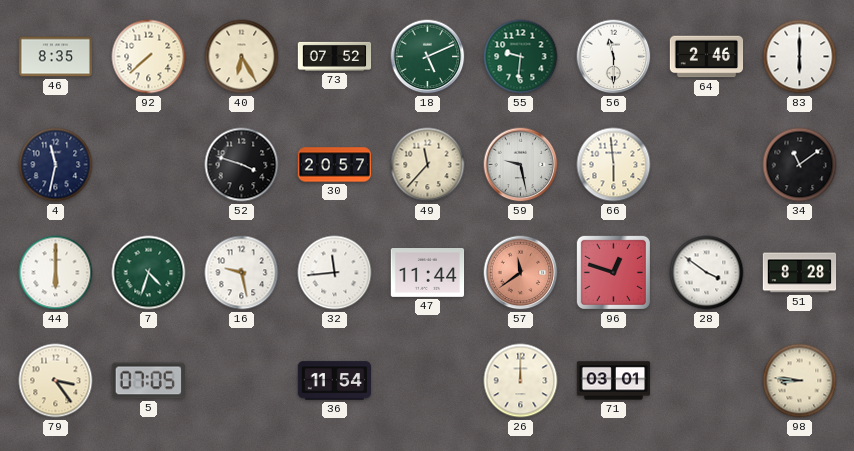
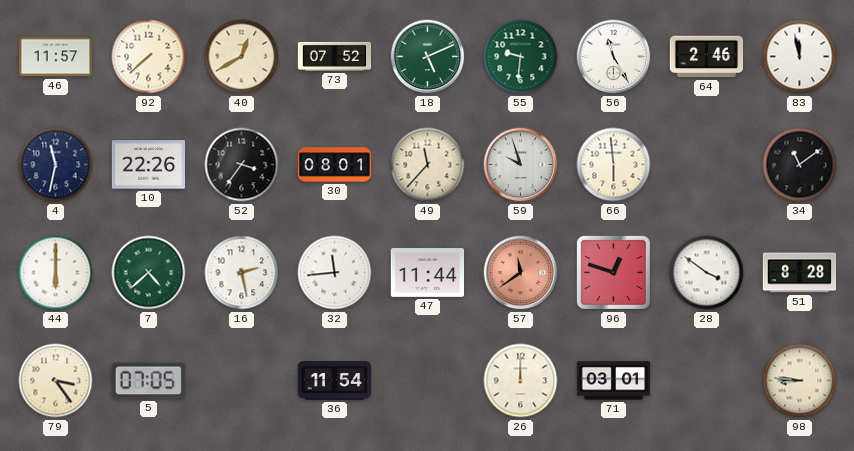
46: 8:35 -> 11:57
40: 6:25 -> 12:40
56: 11:30 -> 11:25
83: 6:00 -> 11:58
10: none -> 22:26
52: 3:48 -> 3:36
30: 20:57 -> 08:01
59: 9:28 -> 9:57
7: 4:33 -> 4:38
16: 9:28 -> 2:28
